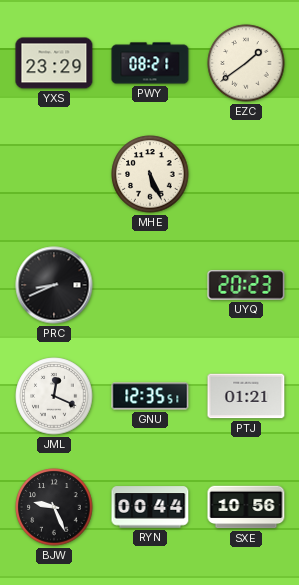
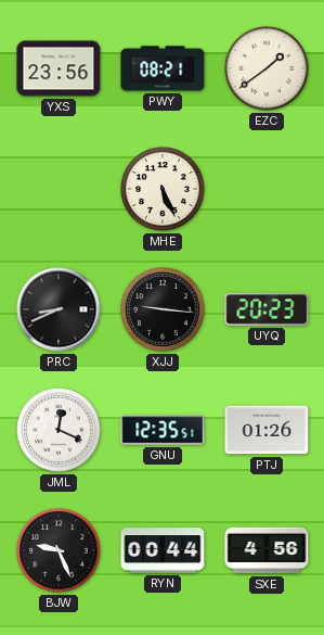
YXS: 23:29 -> 23:56
XJJ: none -> 9:16
PTJ: 01:21 -> 01:26
SXE: 10:56 -> 4:56
